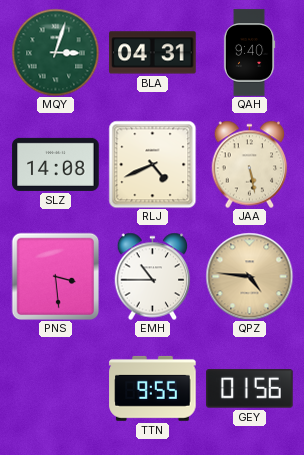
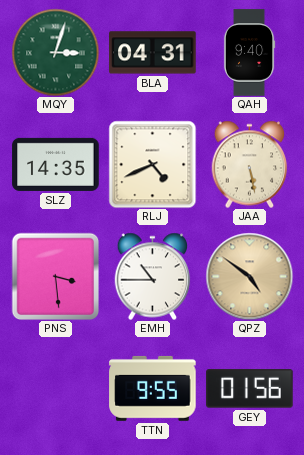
SLZ: 14:08 -> 14:35
QPZ: 4:46 -> 4:51
